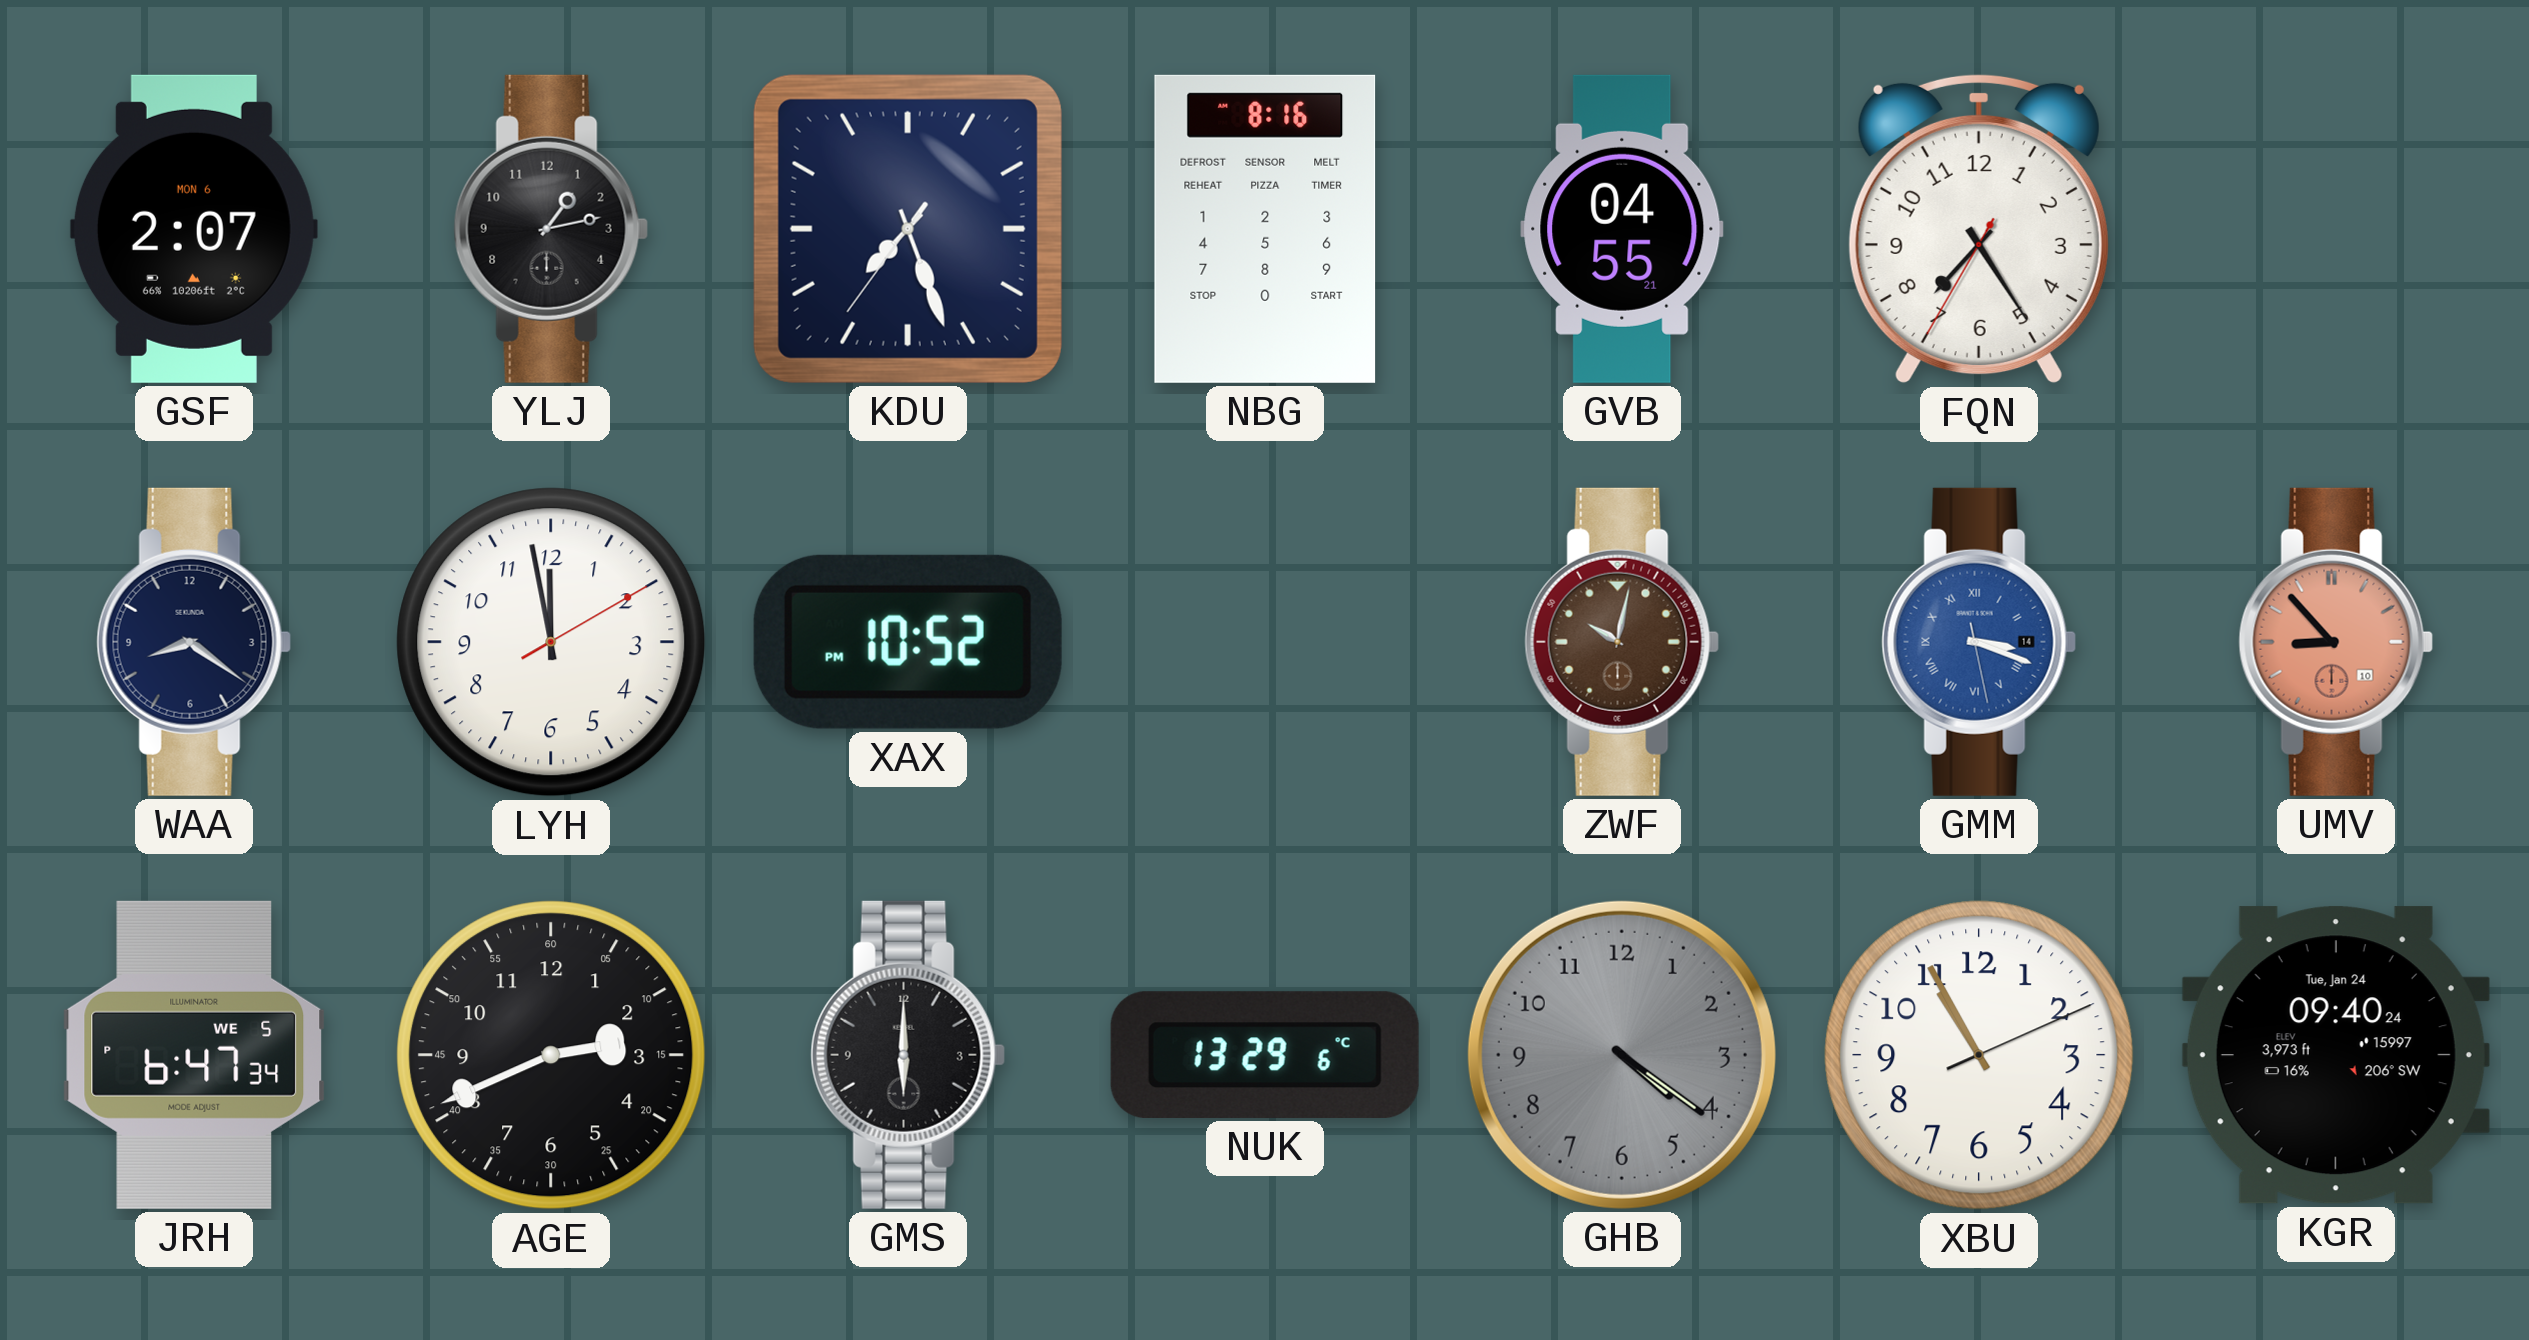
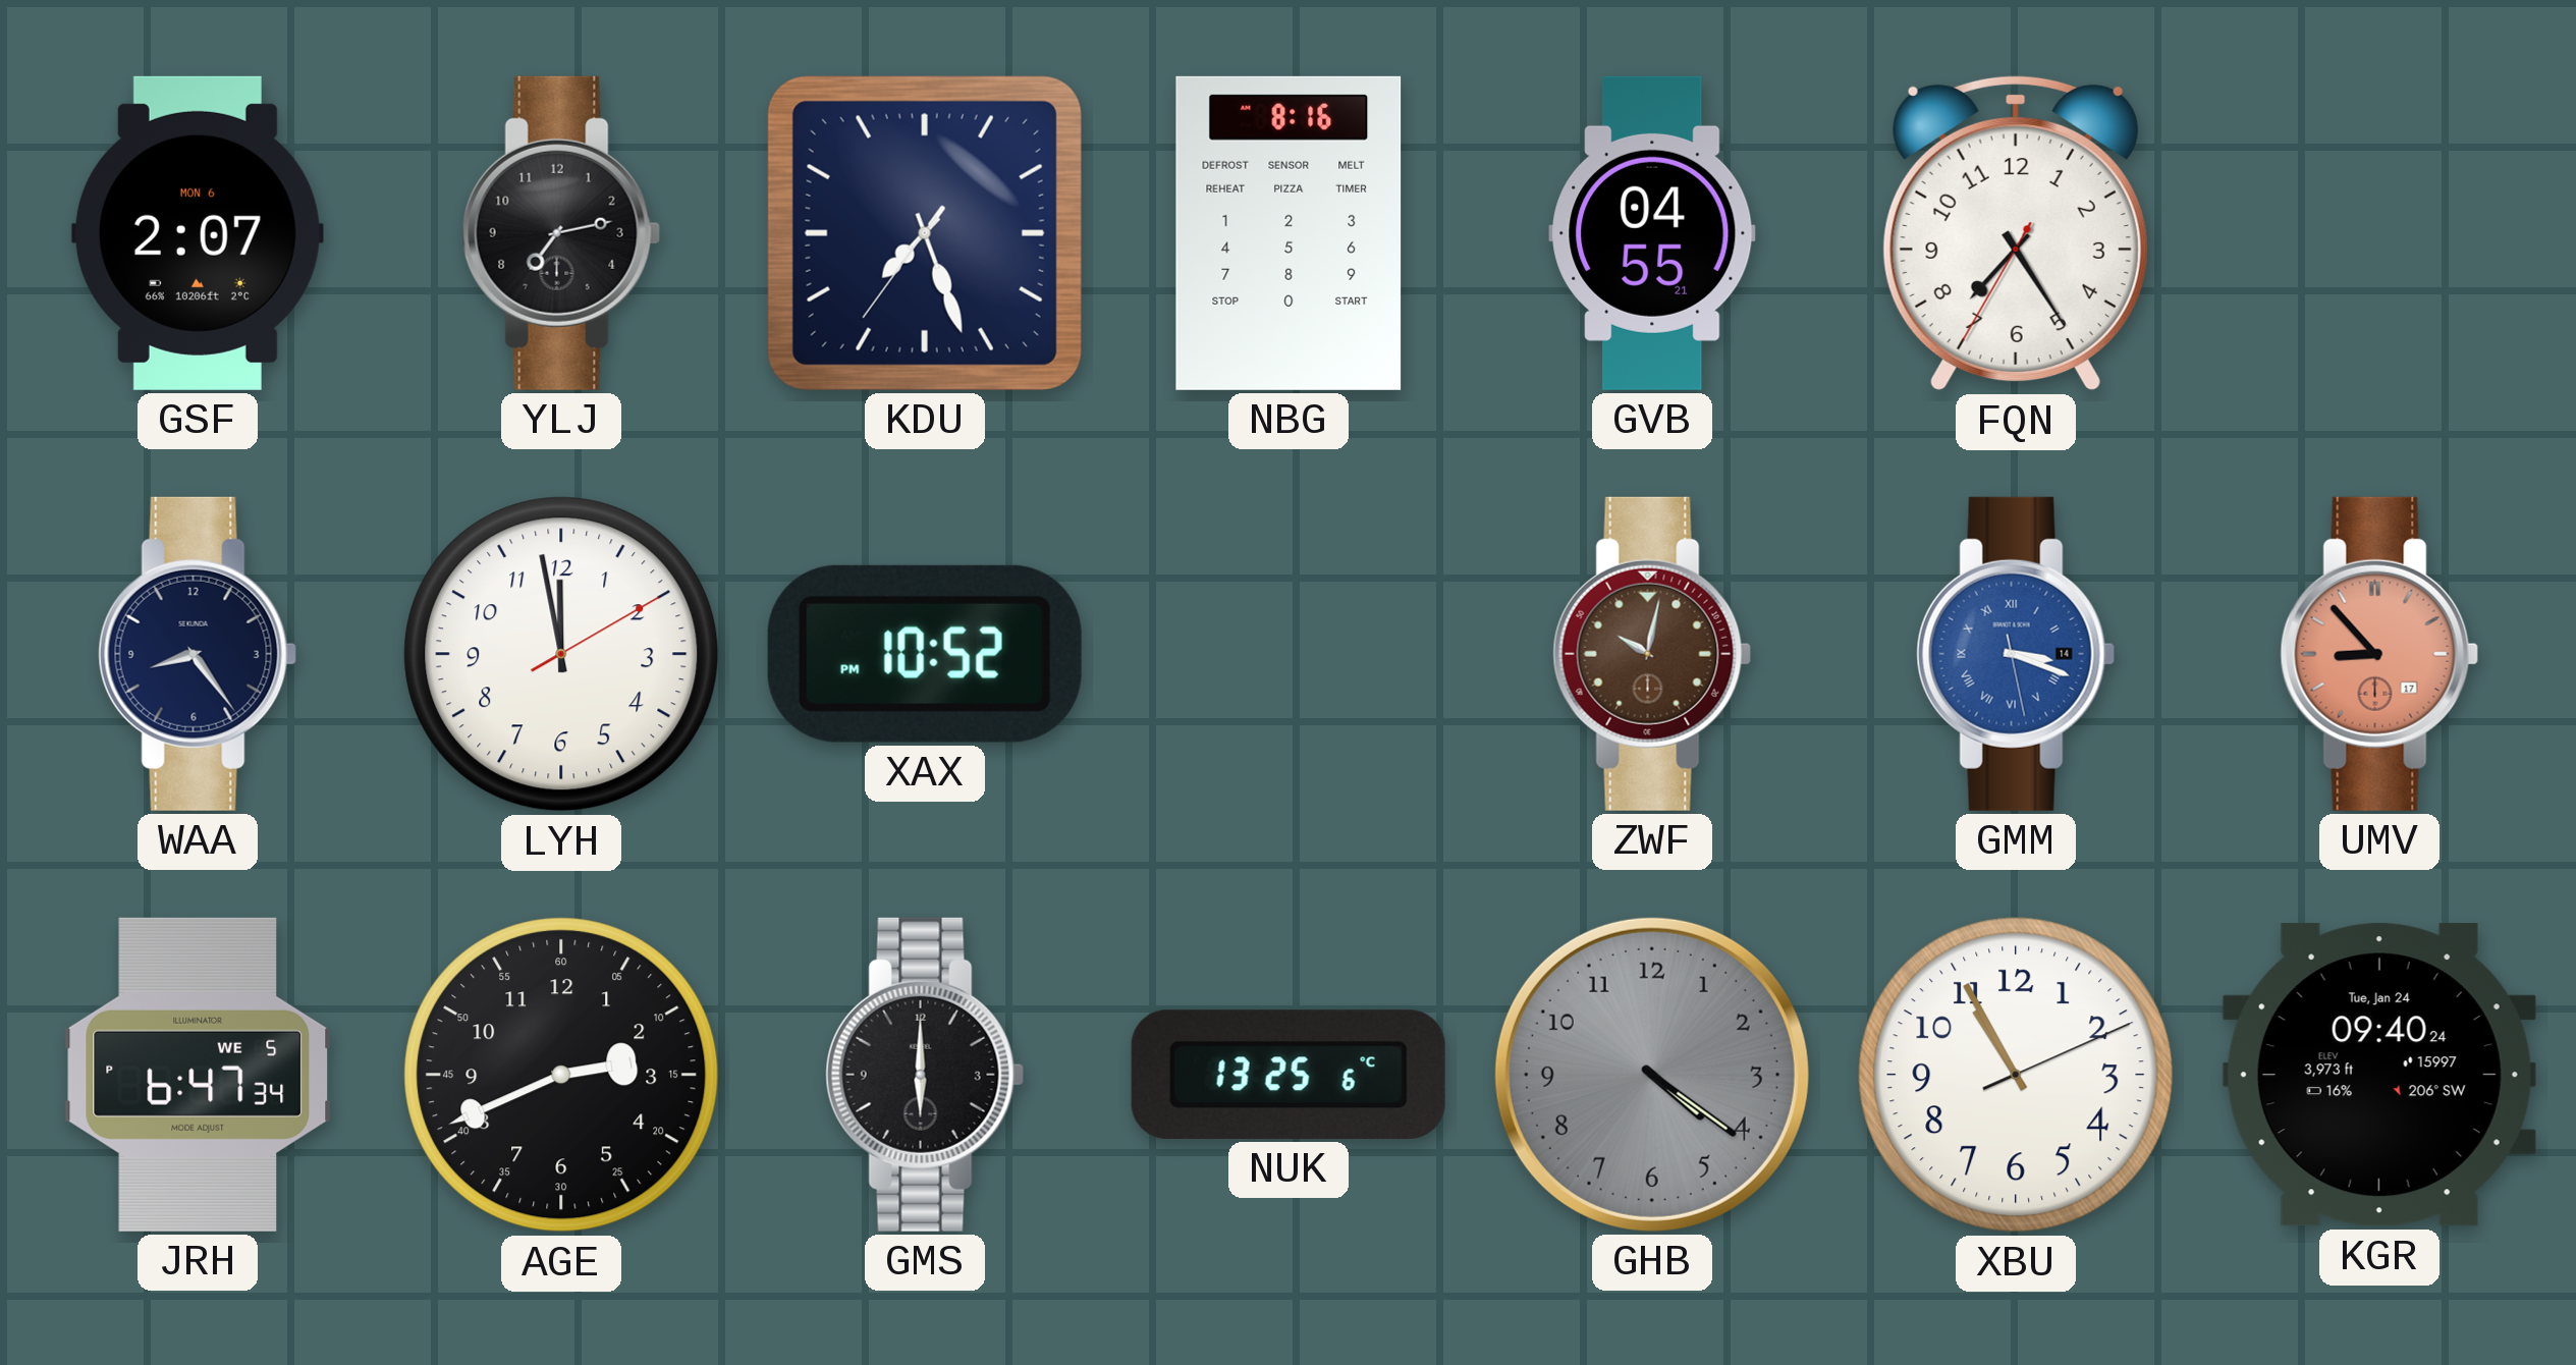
YLJ: 1:13 -> 7:13
WAA: 8:21 -> 8:24
UMV date: 10 -> 17
NUK: 13:29 -> 13:25
